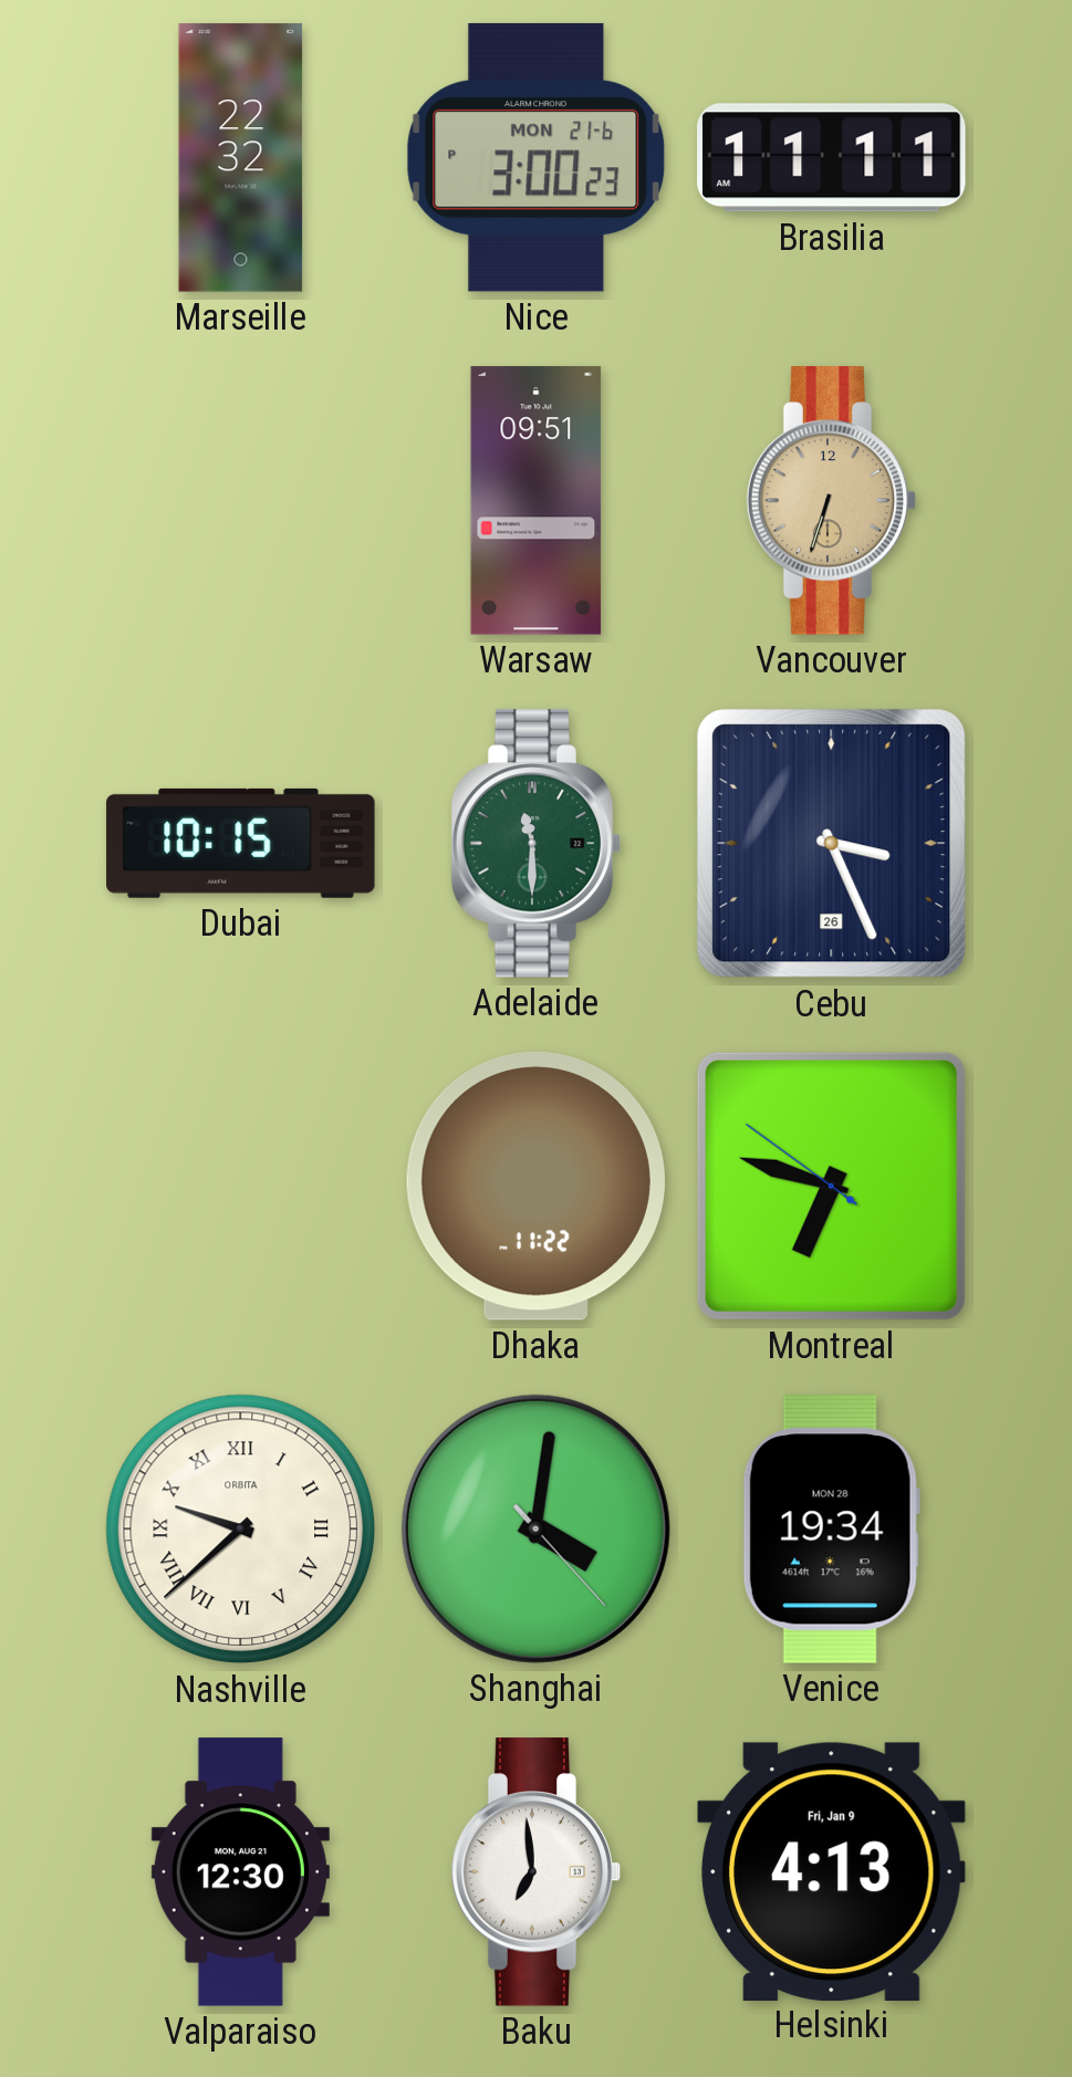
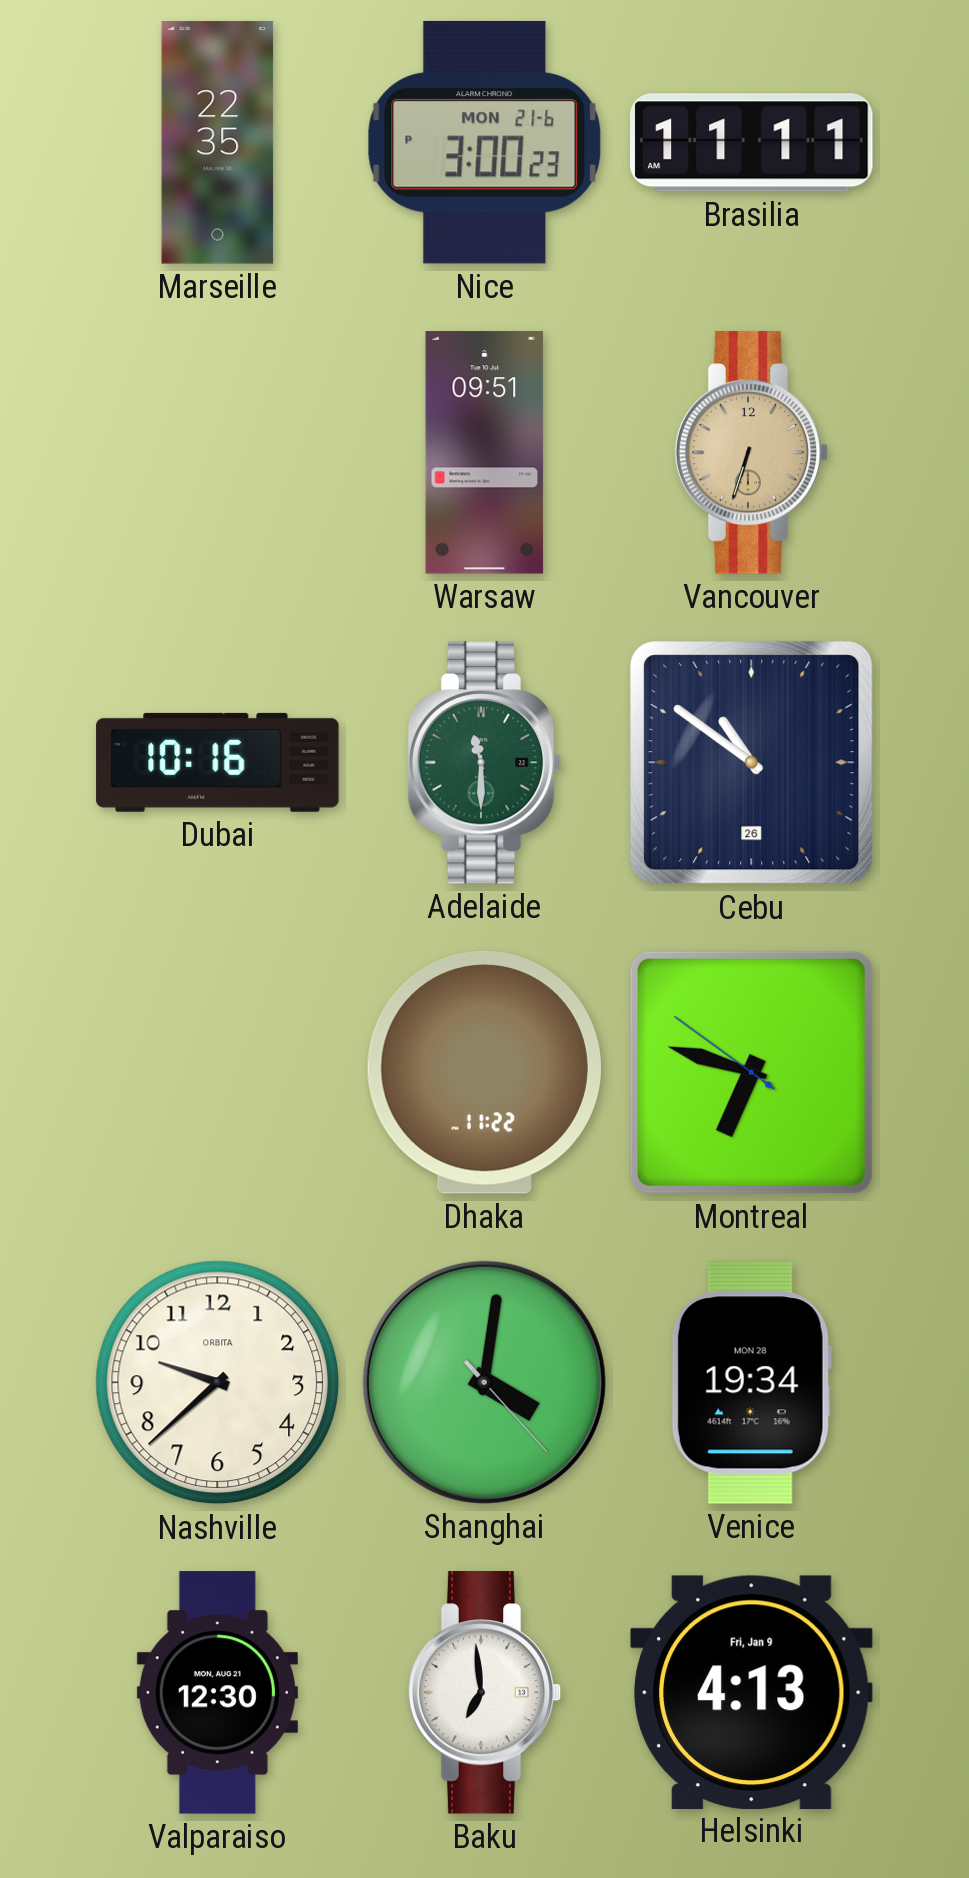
Marseille: 22:32 -> 22:35
Dubai: 10:15 -> 10:16
Cebu: 3:26 -> 10:51
Nashville numerals: Roman -> Arabic
